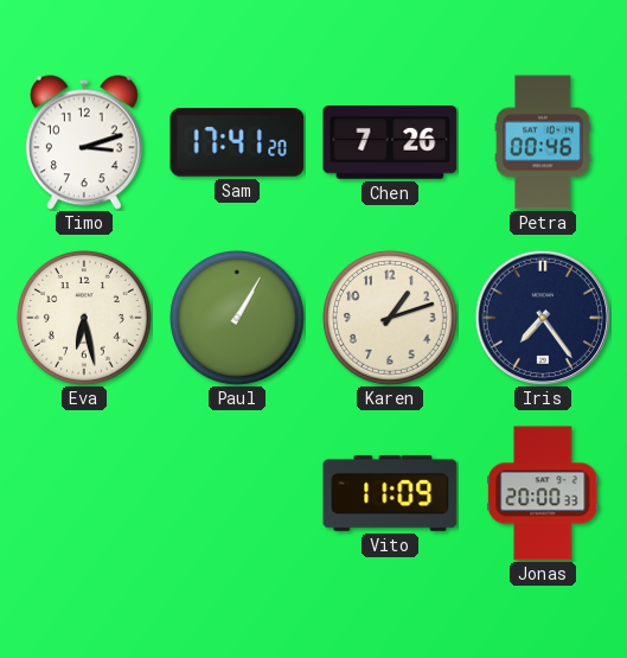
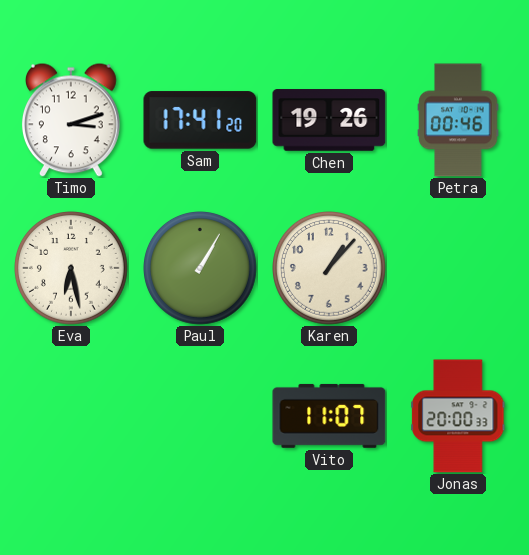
Chen: 7:26 -> 19:26
Karen: 1:12 -> 1:07
Iris: 7:24 -> none
Vito: 11:09 -> 11:07
